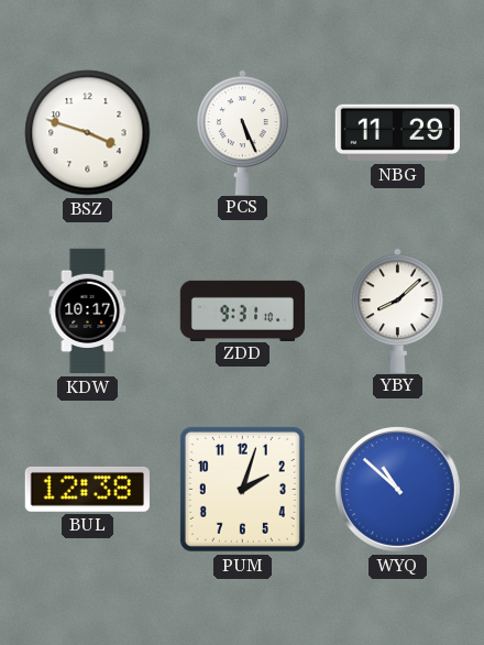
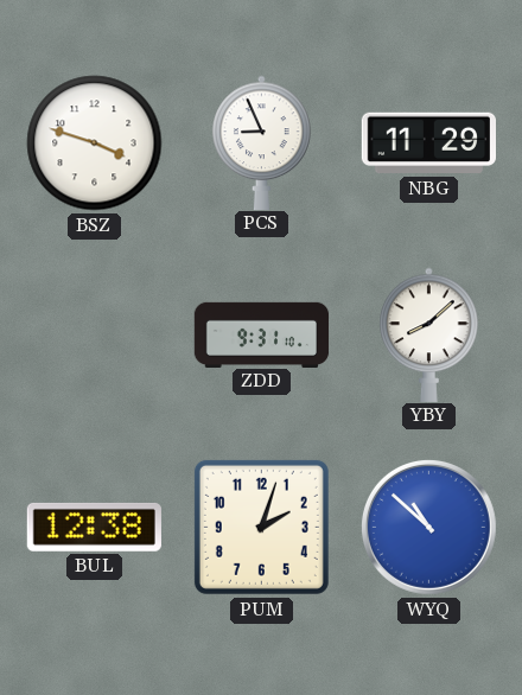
PCS: 5:26 -> 8:56
KDW: 10:17 -> none
